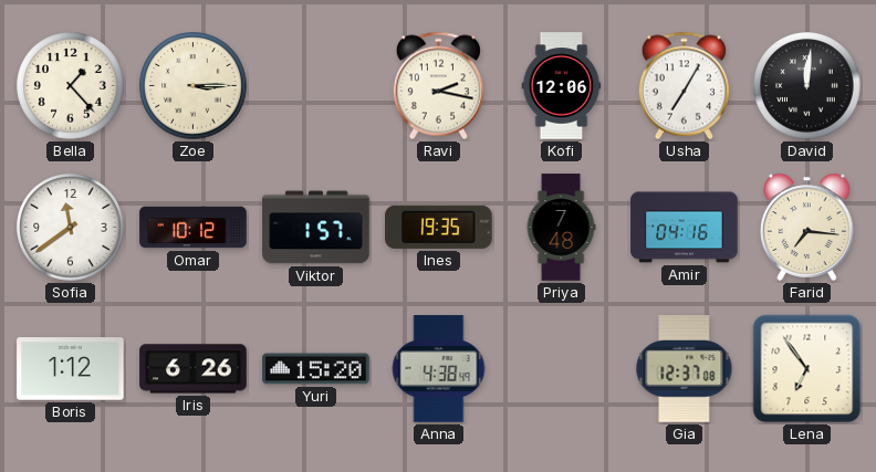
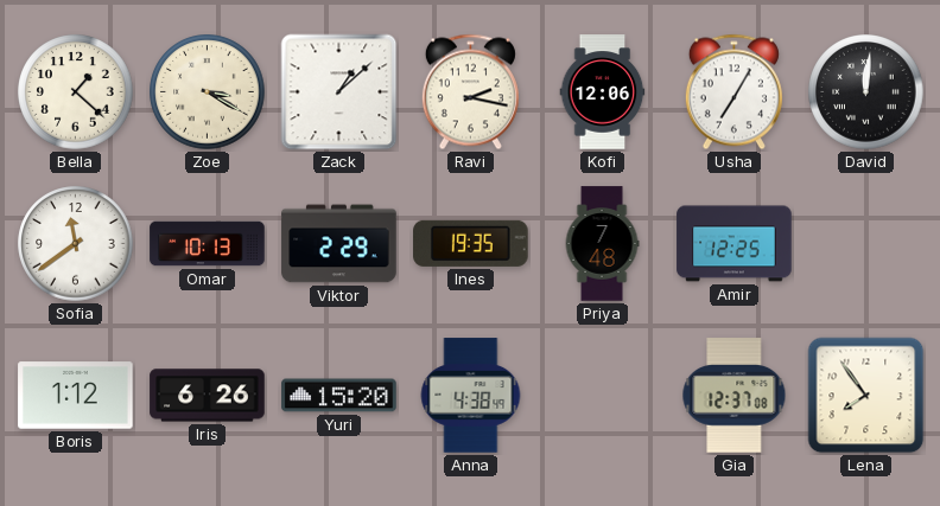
Bella: 1:23 -> 1:22
Zoe: 3:15 -> 3:20
Zack: none -> 1:08
Omar: 10:12 -> 10:13
Viktor: 1:57 -> 2:29
Amir: 04:16 -> 12:25
Farid: 7:16 -> none
Lena: 6:54 -> 7:54
